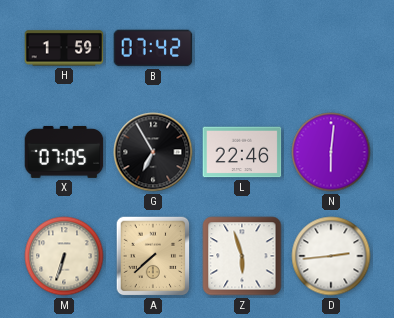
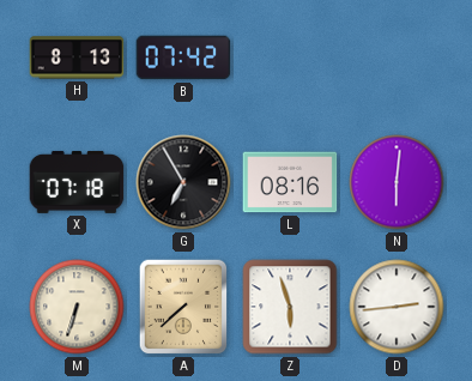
H: 1:59 -> 8:13
X: 07:05 -> 07:18
L: 22:46 -> 08:16
